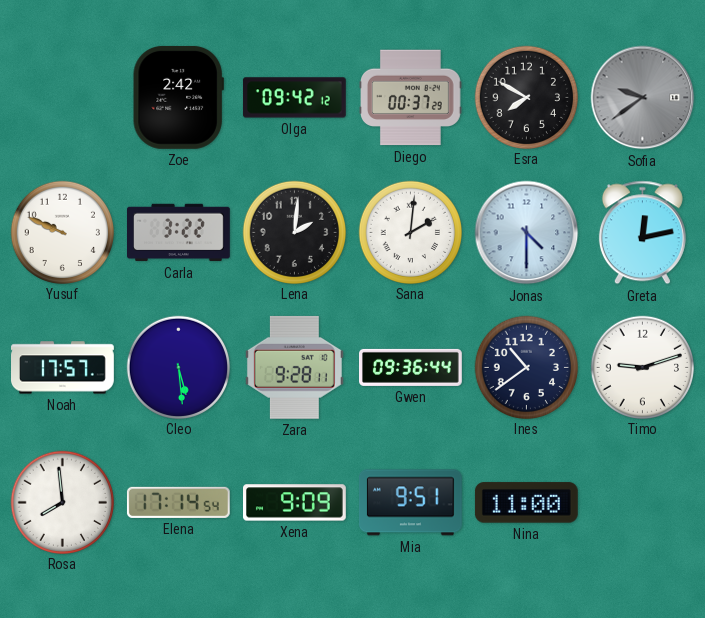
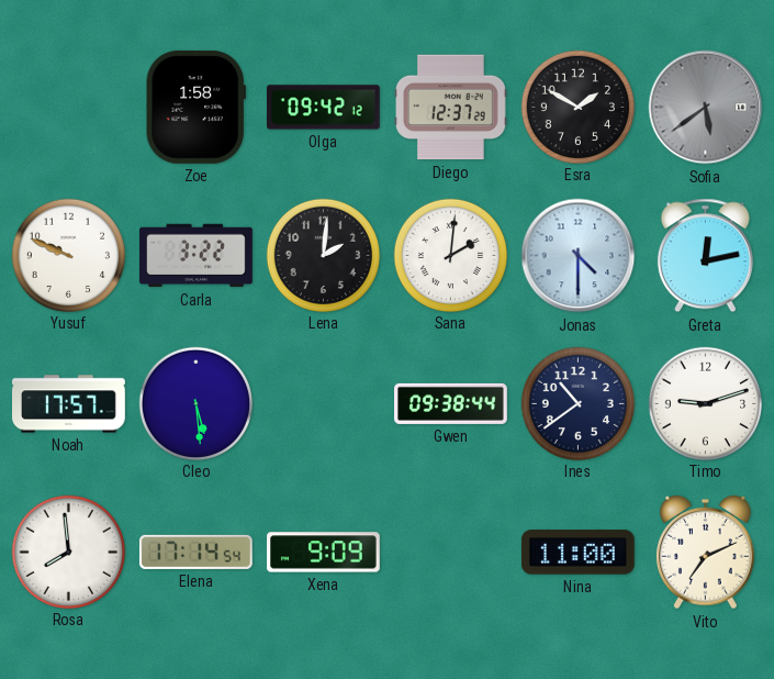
Zoe: 2:42 -> 1:58
Diego: 00:37 -> 12:37
Esra: 7:50 -> 1:50
Sofia: 9:39 -> 5:39
Zara: 9:28 -> none
Gwen: 09:36 -> 09:38
Mia: 9:51 -> none
Vito: none -> 7:11
